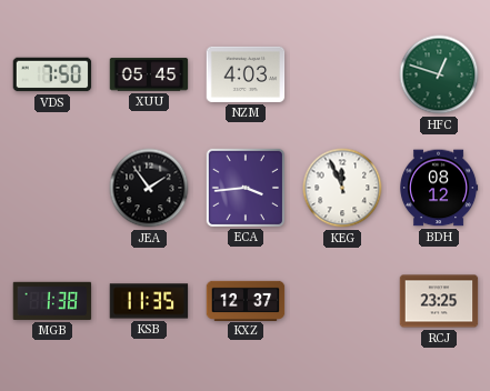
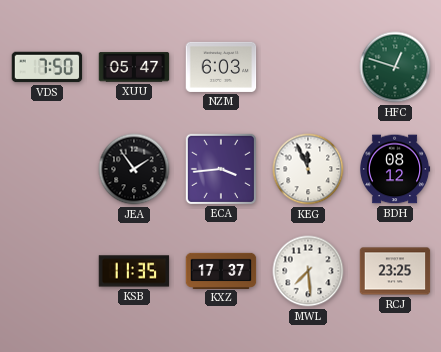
XUU: 05:45 -> 05:47
NZM: 4:03 -> 6:03
MGB: 1:38 -> none
KXZ: 12:37 -> 17:37
MWL: none -> 7:29
